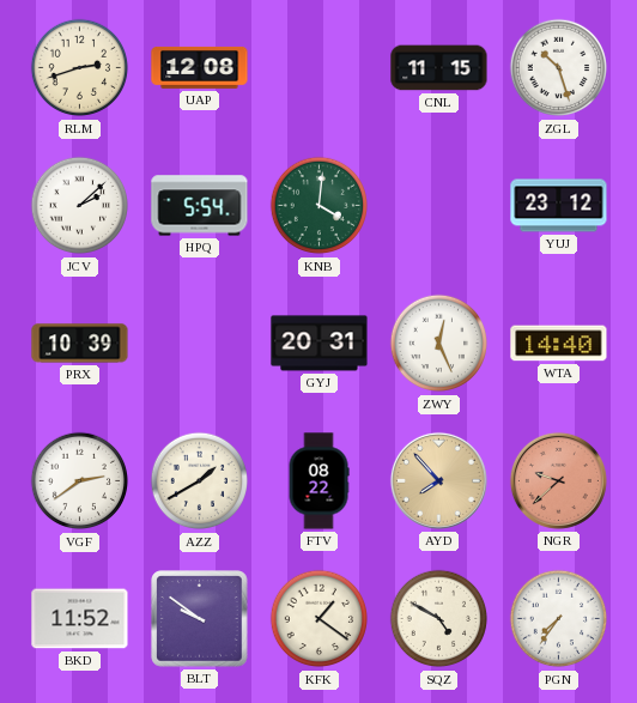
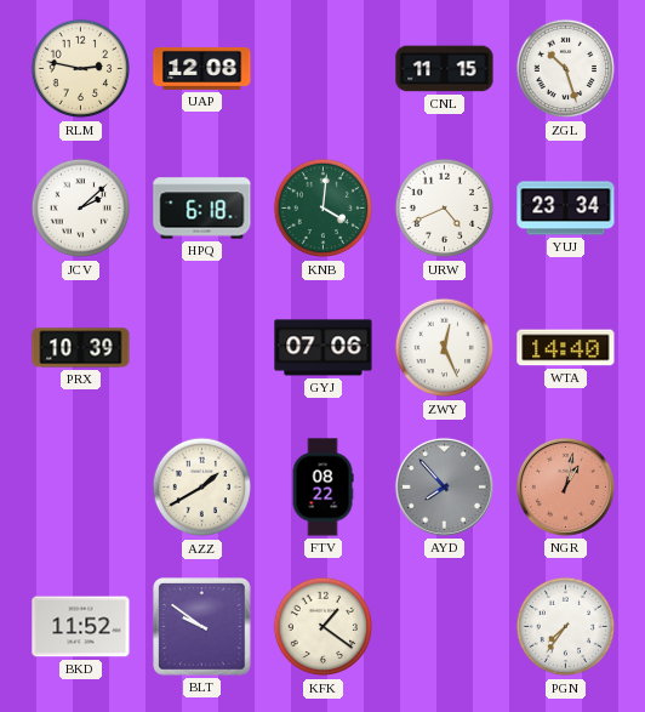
RLM: 2:42 -> 2:47
HPQ: 5:54 -> 6:18
URW: none -> 4:41
YUJ: 23:12 -> 23:34
GYJ: 20:31 -> 07:06
VGF: 2:39 -> none
AYD dial: champagne -> grey
NGR: 9:38 -> 1:02
SQZ: 4:50 -> none
